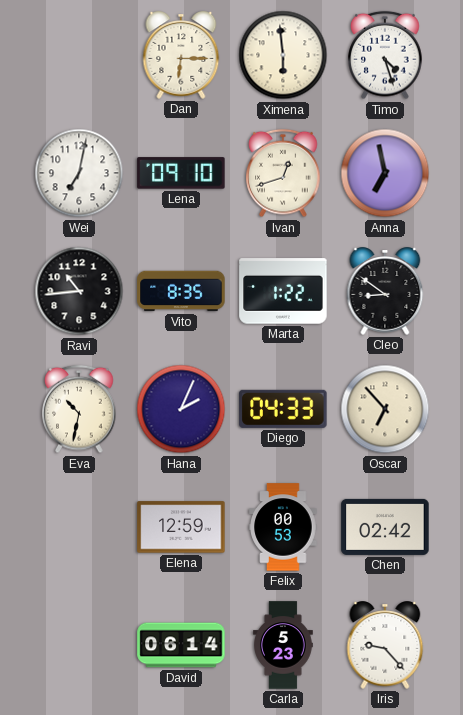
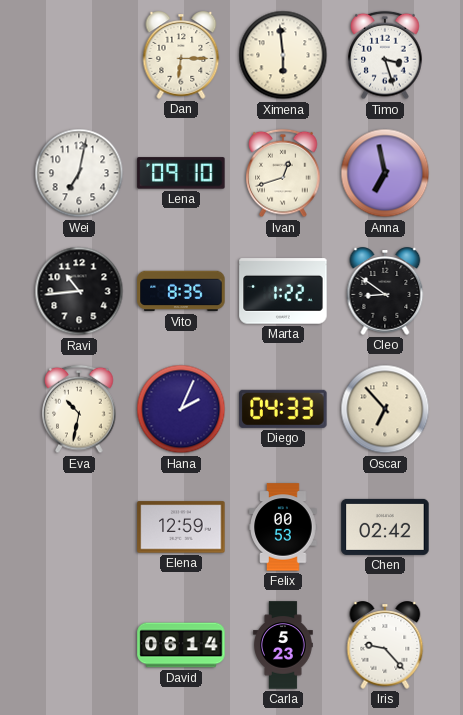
Timo: 4:27 -> 3:27
